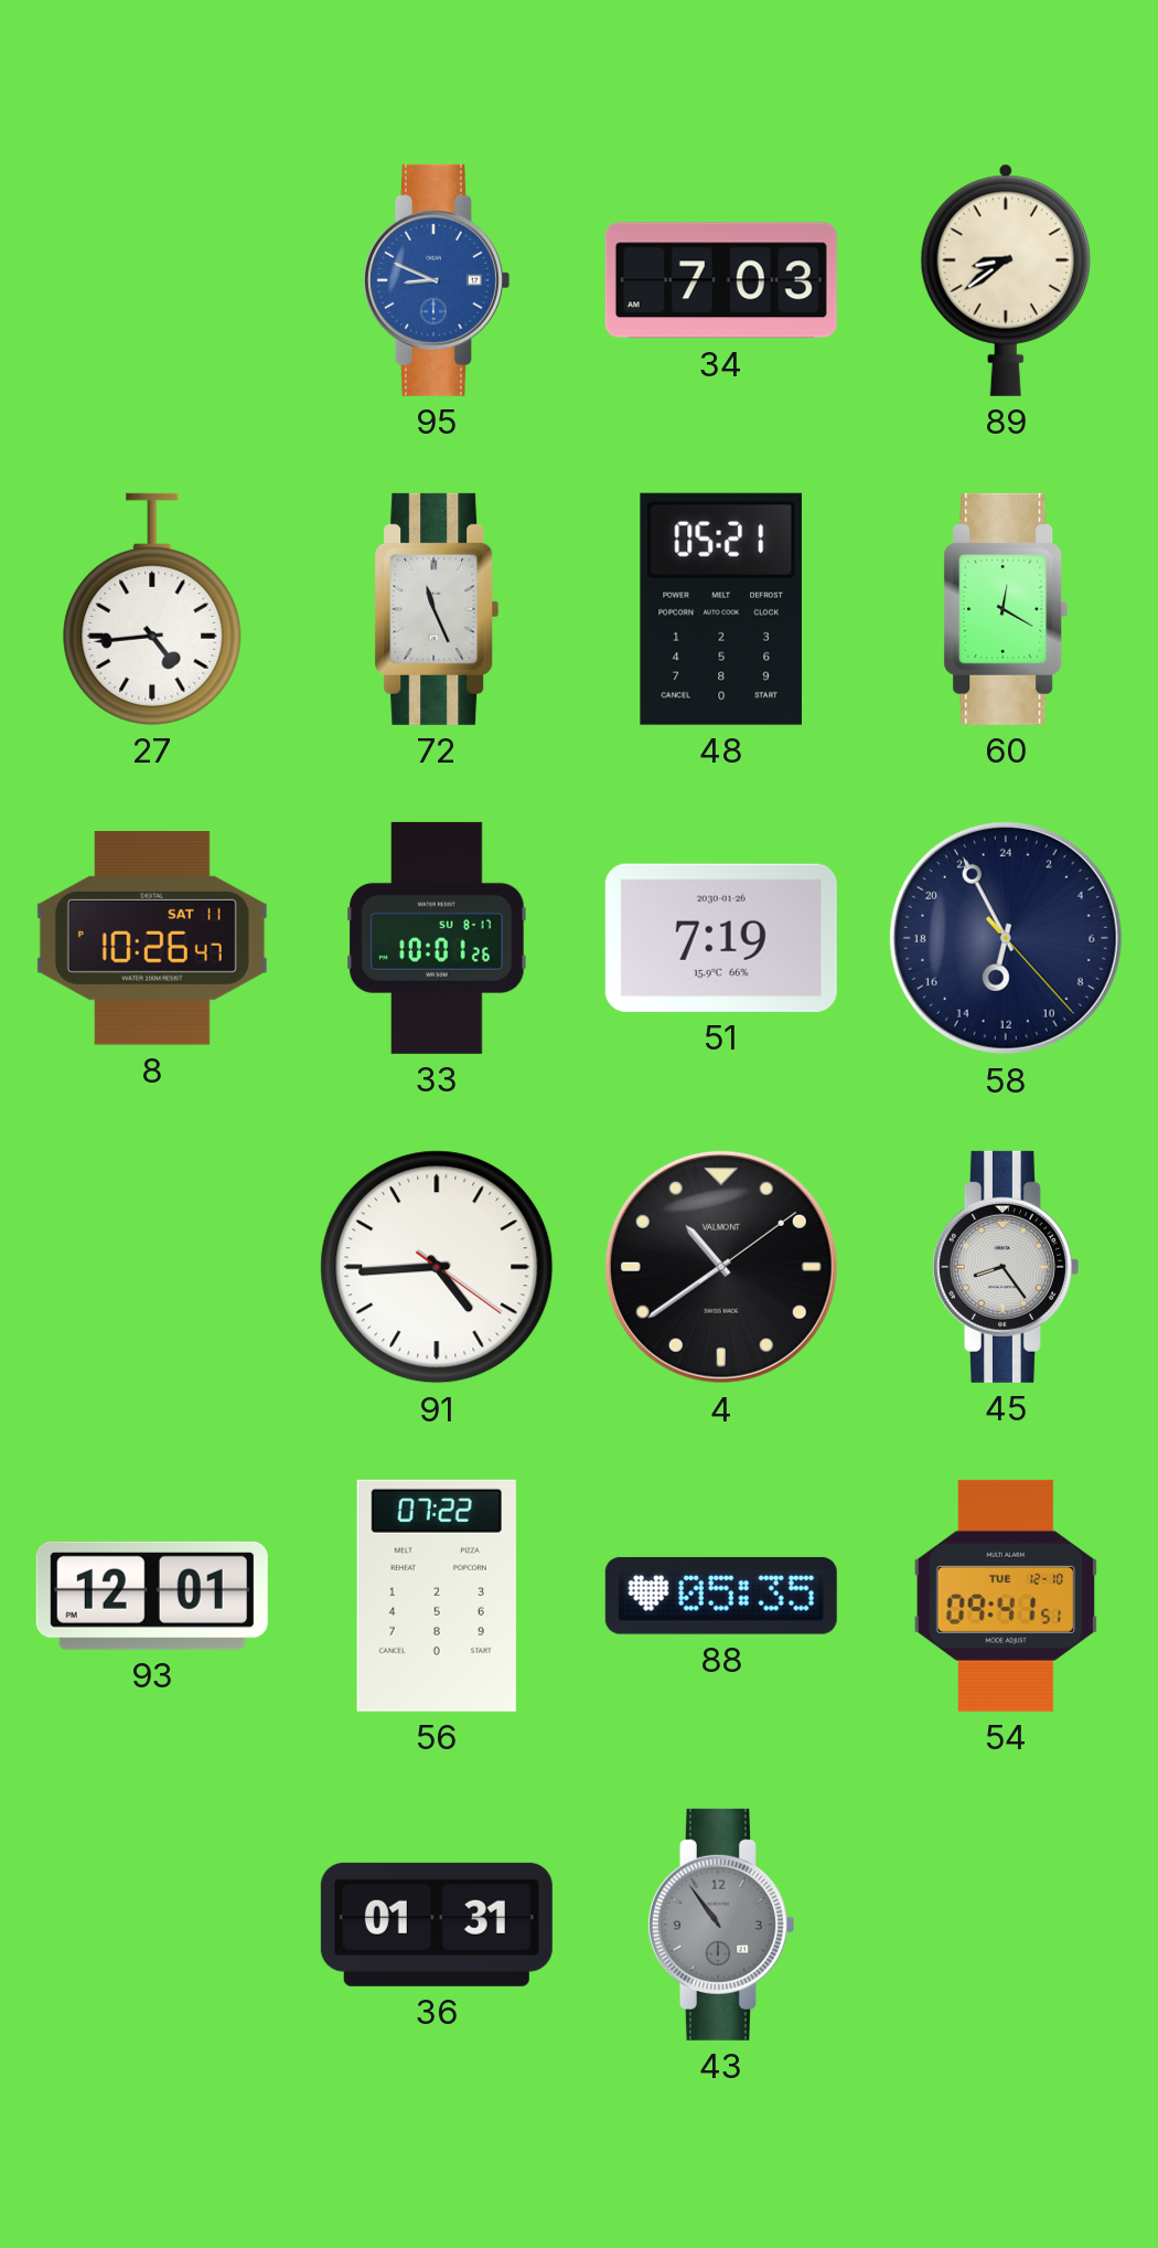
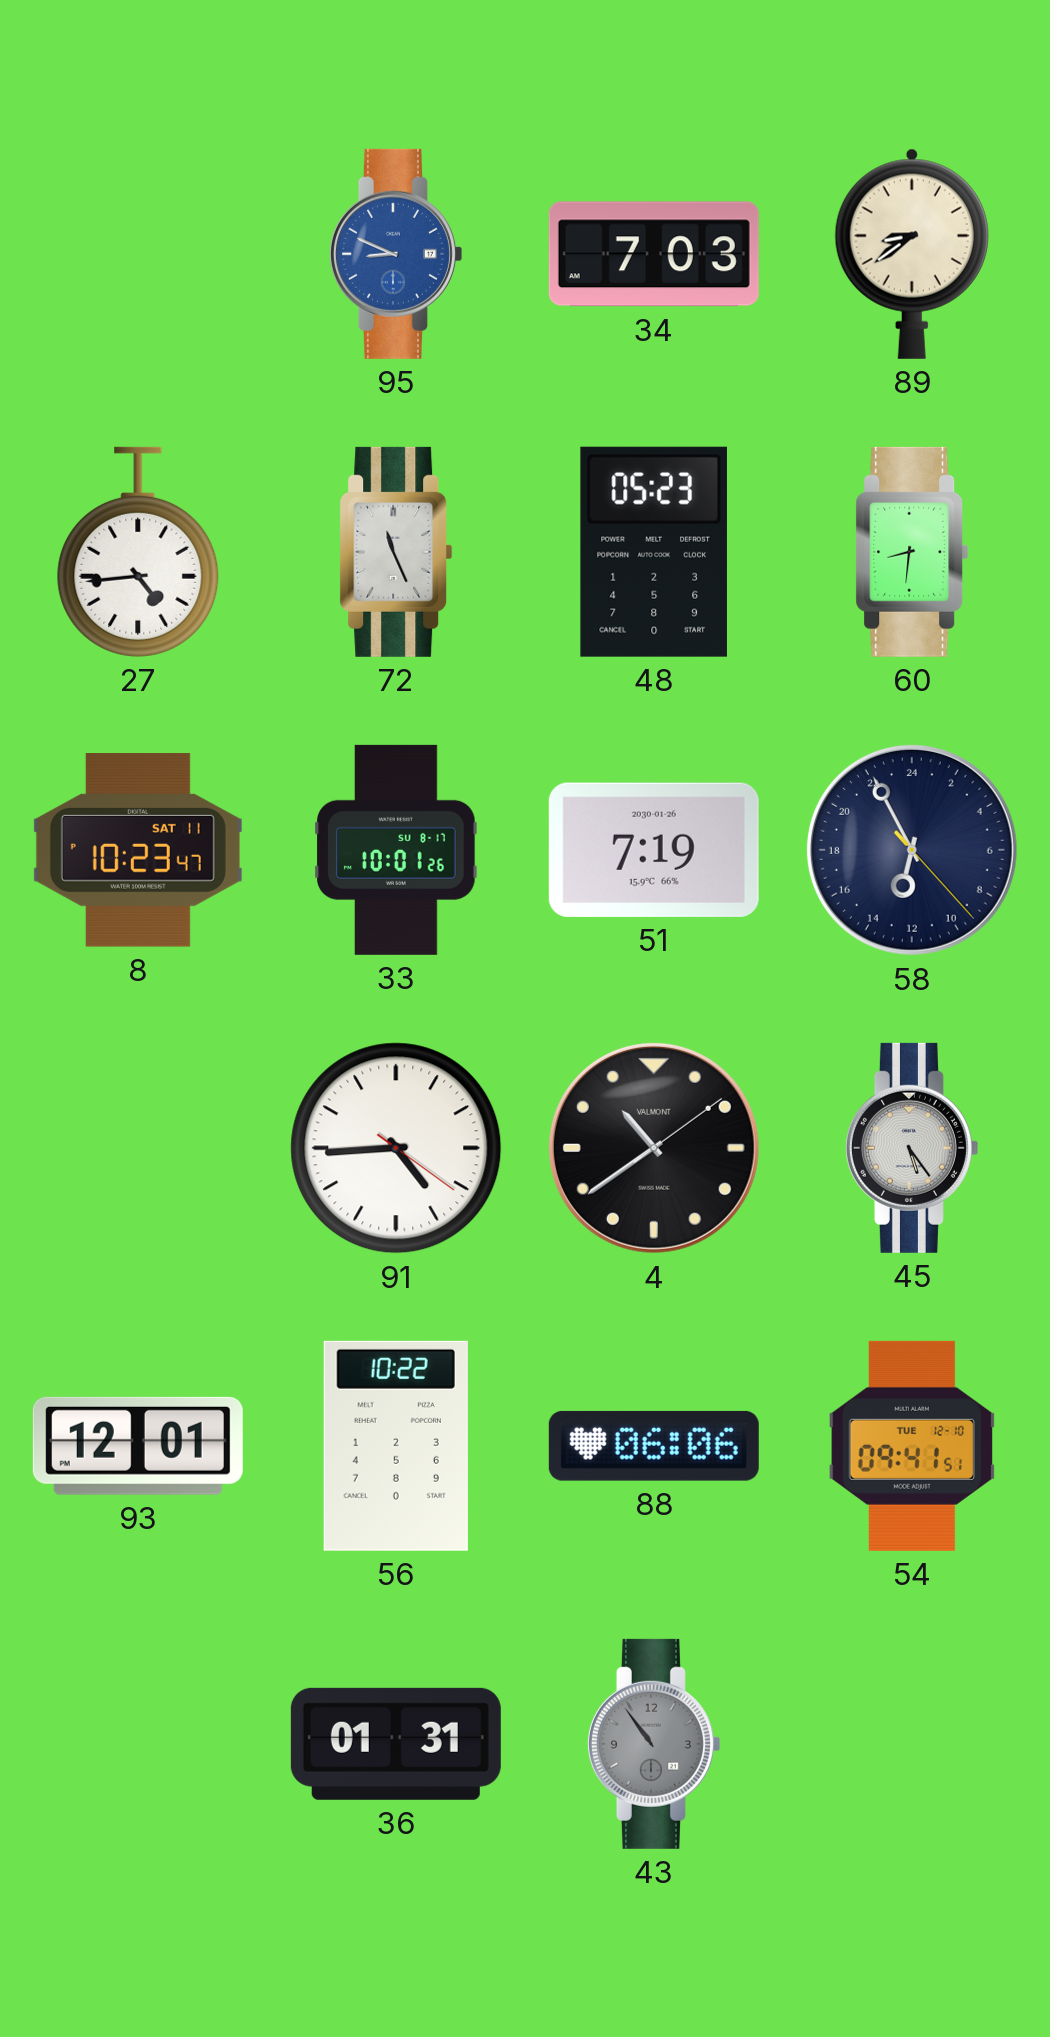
48: 05:21 -> 05:23
60: 12:20 -> 8:31
8: 10:26 -> 10:23
45: 8:24 -> 5:24
56: 07:22 -> 10:22
88: 05:35 -> 06:06
